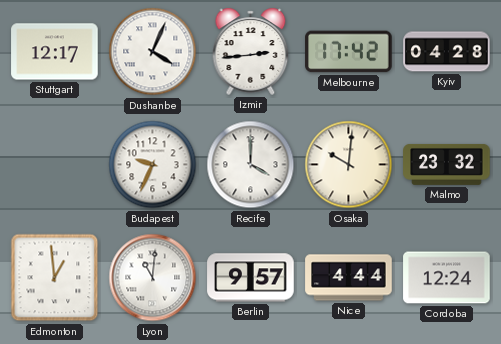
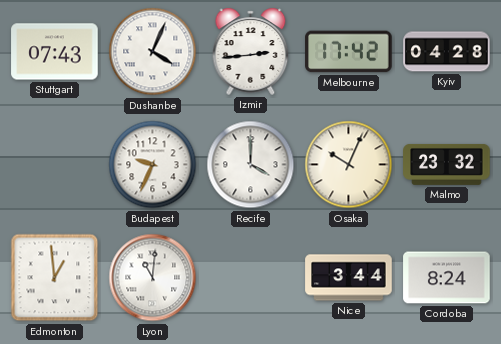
Stuttgart: 12:17 -> 07:43
Osaka: 10:01 -> 10:04
Berlin: 9:57 -> none
Nice: 4:44 -> 3:44
Cordoba: 12:24 -> 8:24
